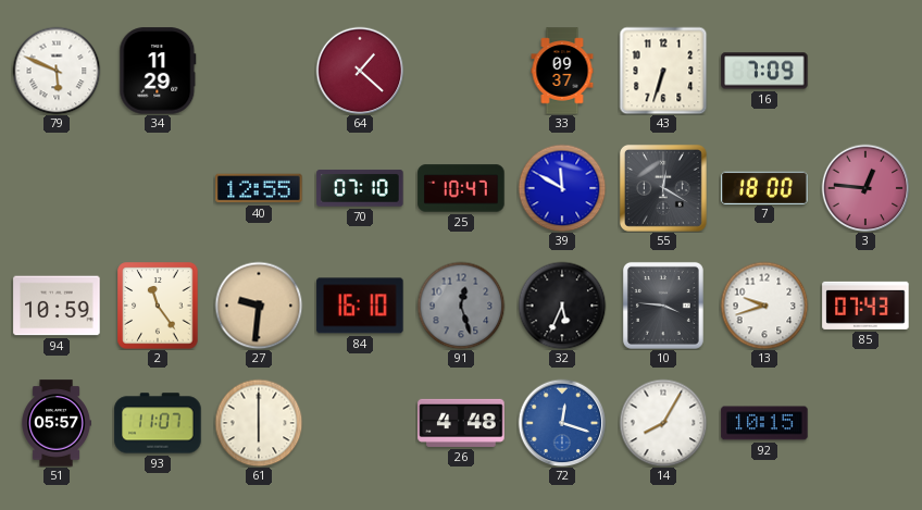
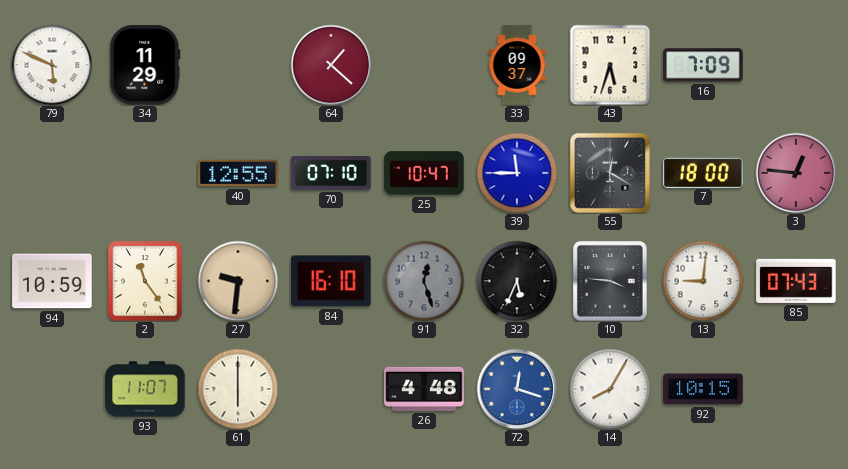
43: 6:33 -> 5:33
39: 11:50 -> 11:45
13: 9:42 -> 9:01
51: 05:57 -> none
